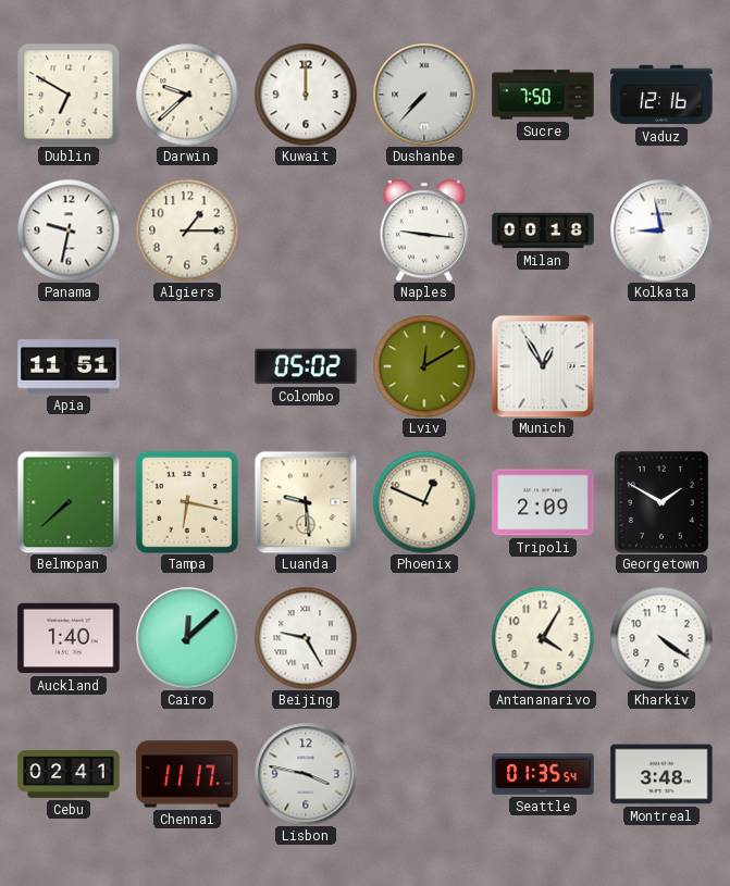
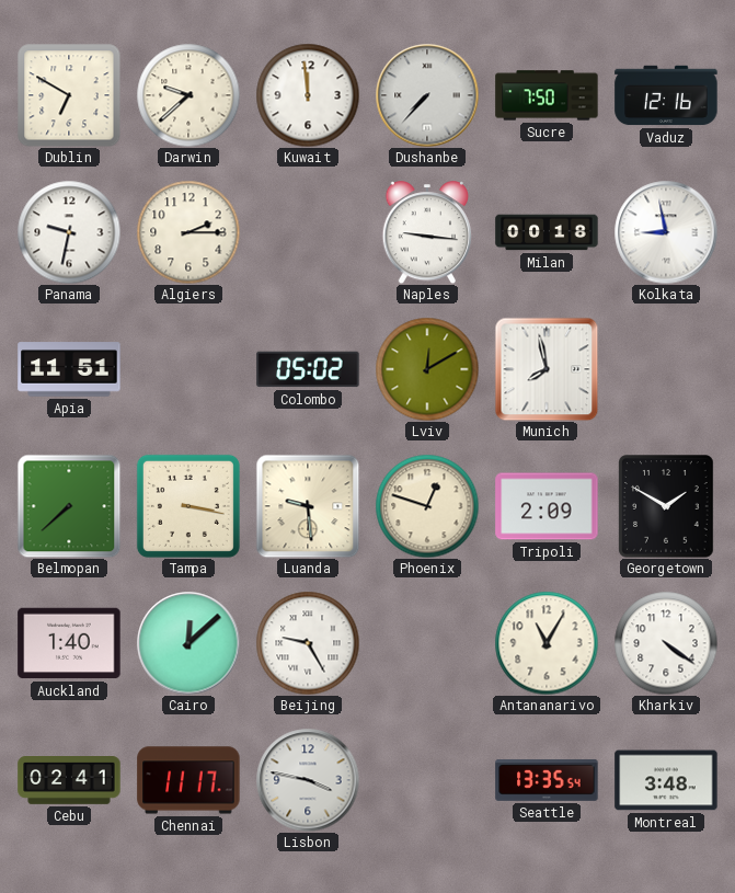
Kuwait: 12:00 -> 11:59
Algiers: 1:15 -> 2:15
Munich: 12:55 -> 7:58
Tampa: 6:17 -> 3:17
Phoenix: 12:49 -> 12:48
Antananarivo: 4:05 -> 11:05
Seattle: 01:35 -> 13:35
